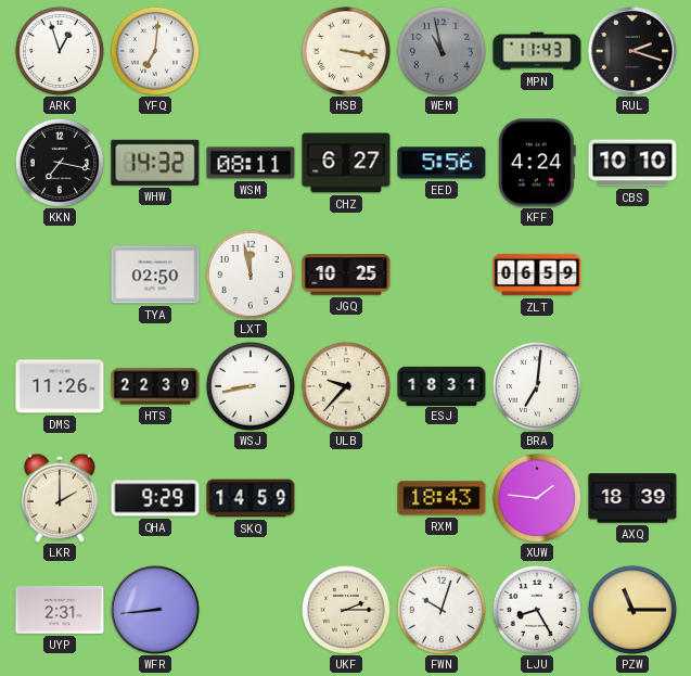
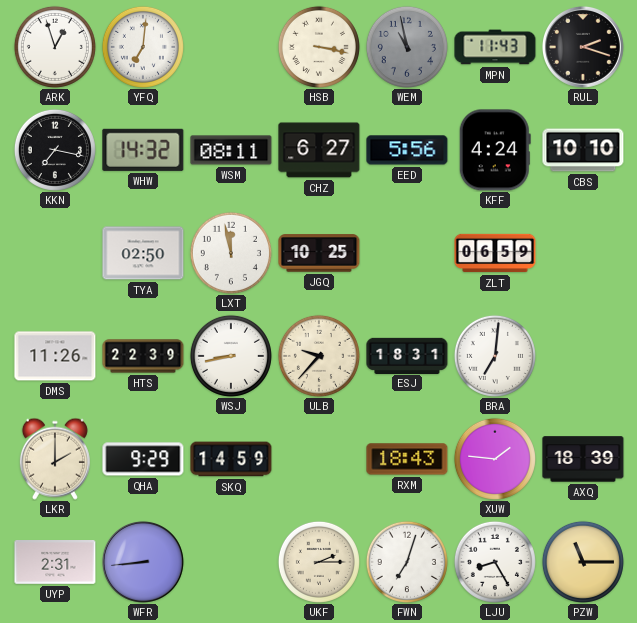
FWN: 10:03 -> 7:03
